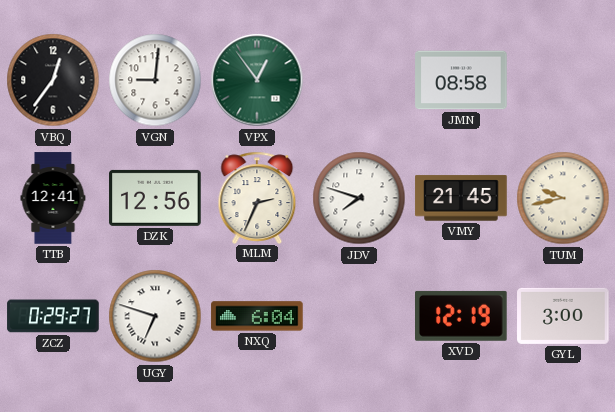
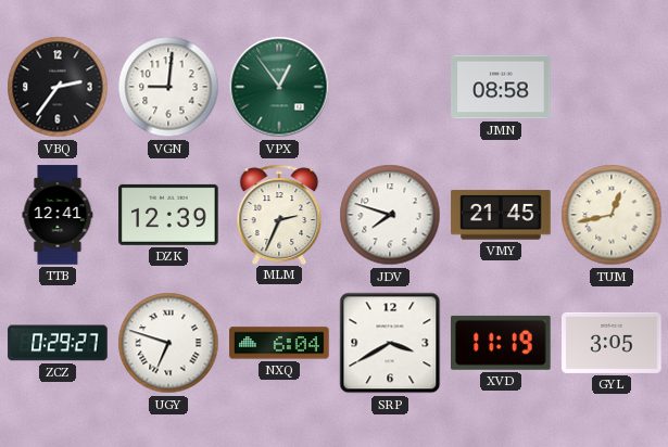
VBQ: 12:36 -> 2:36
DZK: 12:56 -> 12:39
TUM: 9:43 -> 12:43
SRP: none -> 3:40
XVD: 12:19 -> 11:19
GYL: 3:00 -> 3:05
